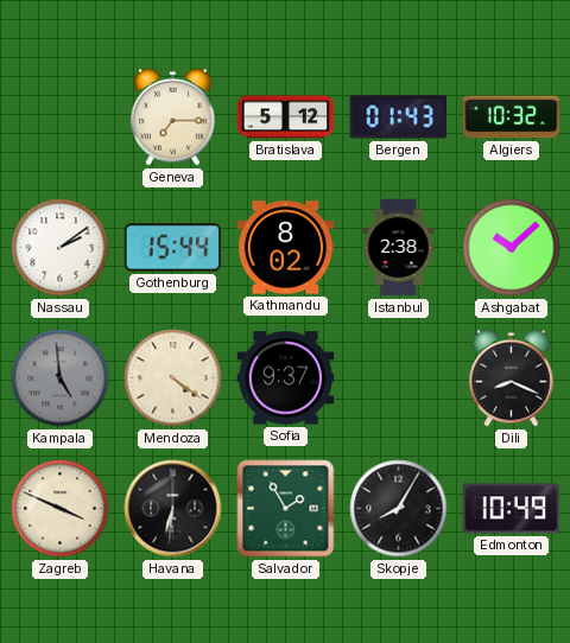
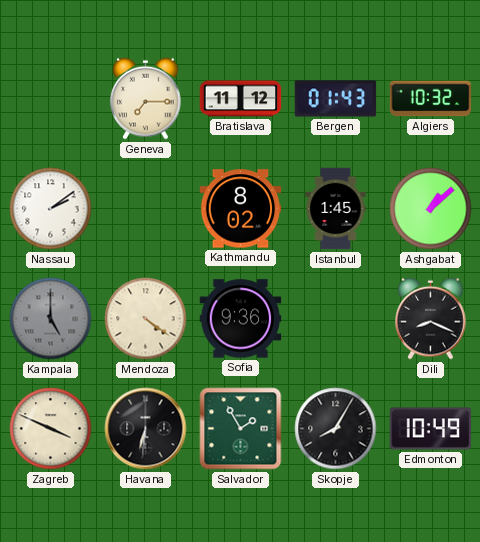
Bratislava: 5:12 -> 11:12
Gothenburg: 15:44 -> none
Istanbul: 2:38 -> 1:45
Ashgabat: 10:08 -> 1:08
Kampala: 4:59 -> 5:00
Sofia: 9:37 -> 9:36
